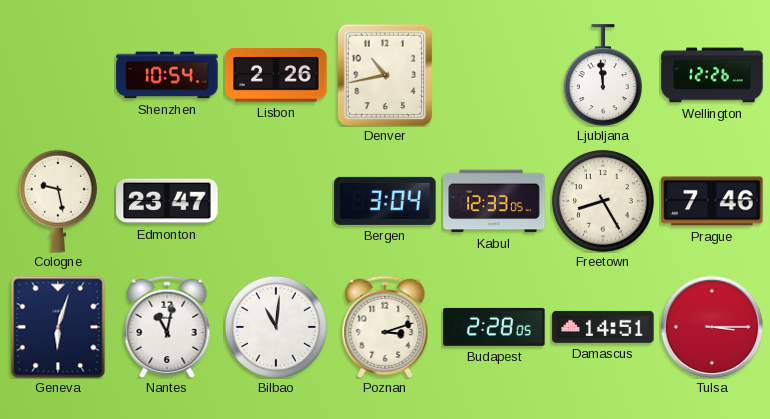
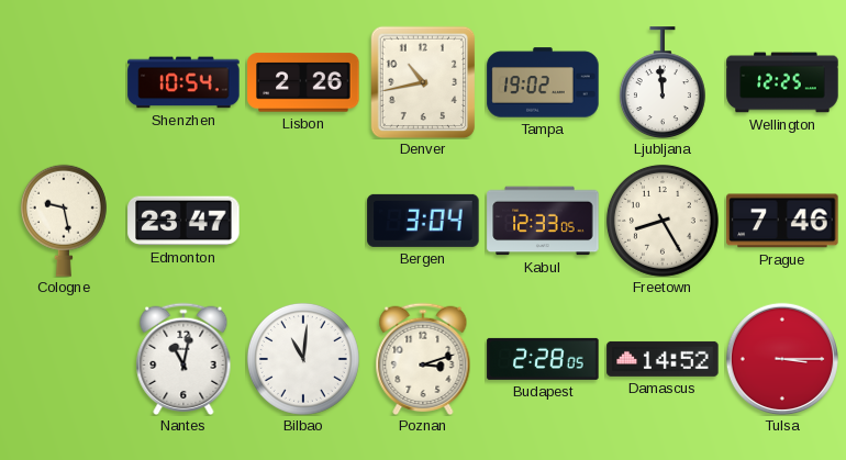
Tampa: none -> 19:02
Wellington: 12:26 -> 12:25
Geneva: 6:03 -> none
Damascus: 14:51 -> 14:52
